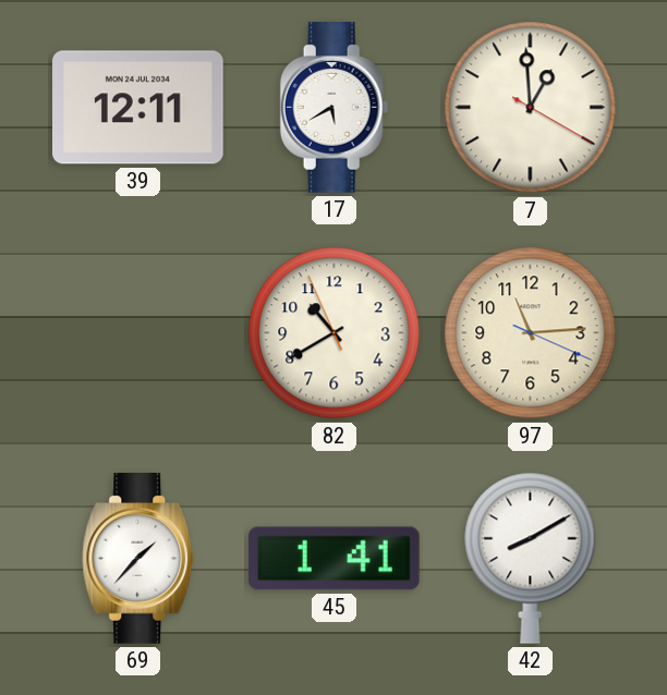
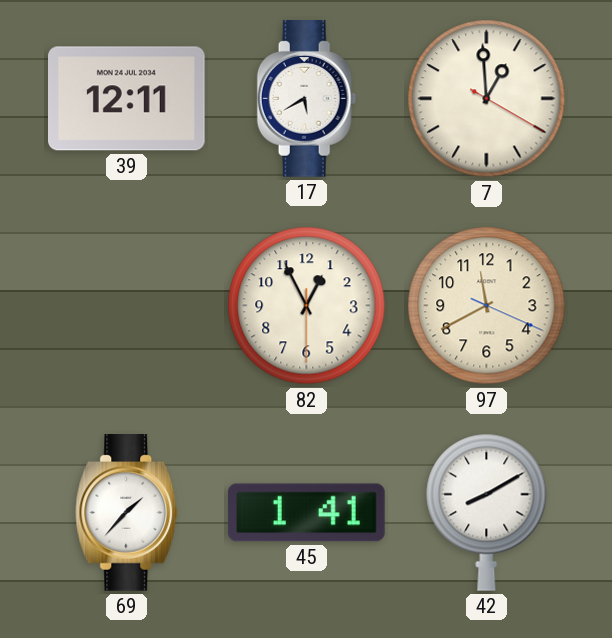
82: 10:39 -> 12:55
97: 11:14 -> 11:40
